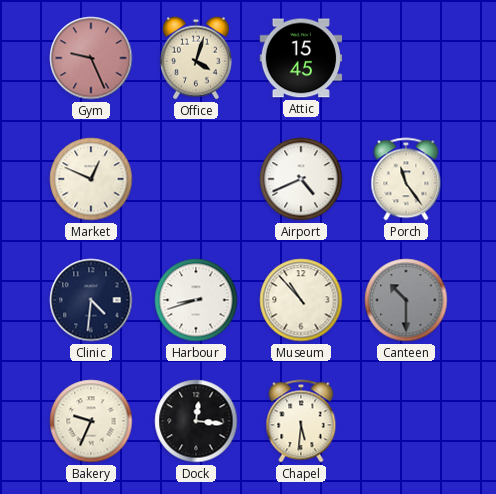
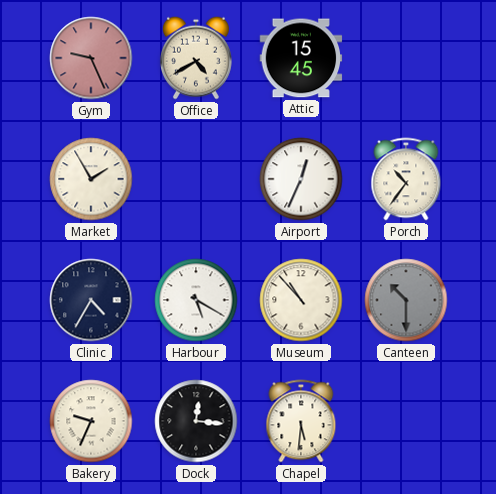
Office: 4:03 -> 4:40
Market: 12:49 -> 1:55
Airport: 4:41 -> 12:34
Porch: 11:24 -> 10:36
Clinic: 4:31 -> 4:35
Harbour: 8:42 -> 5:20
